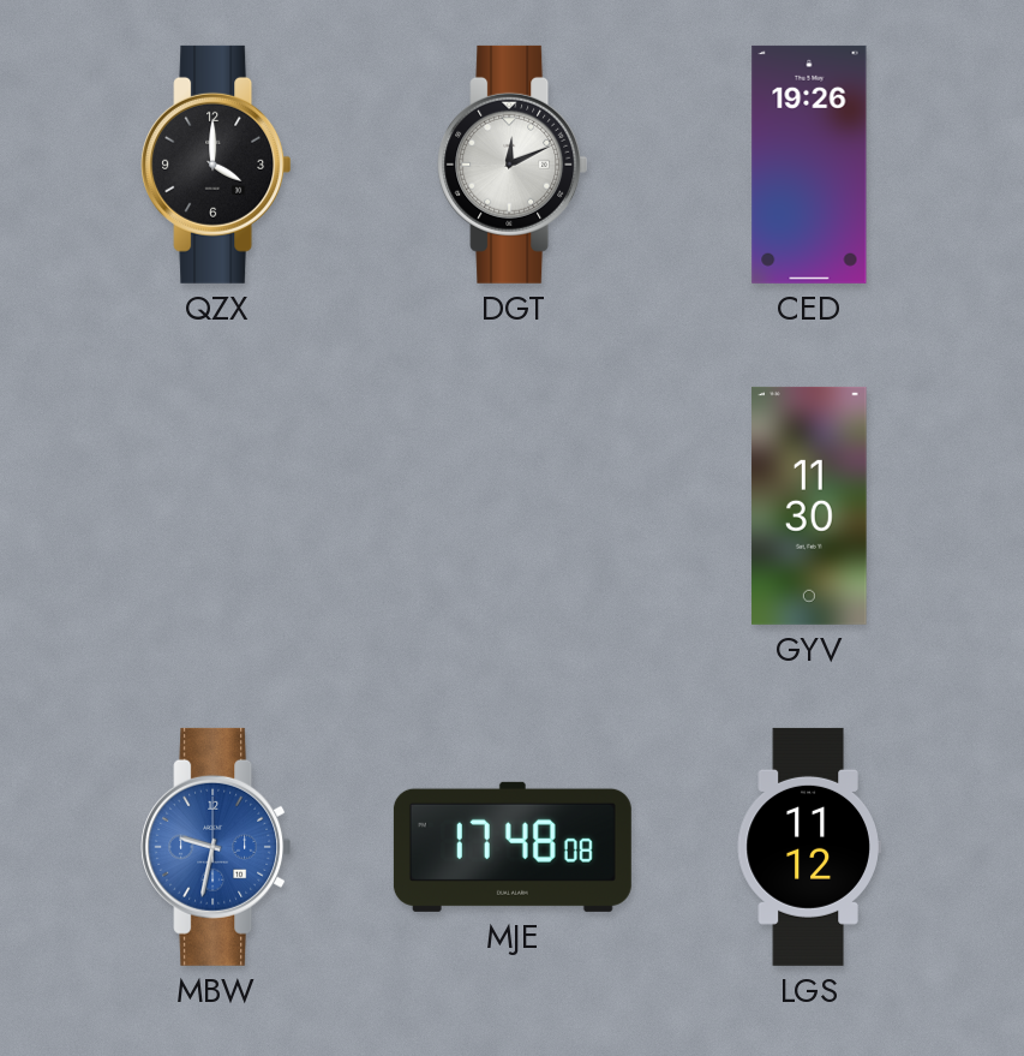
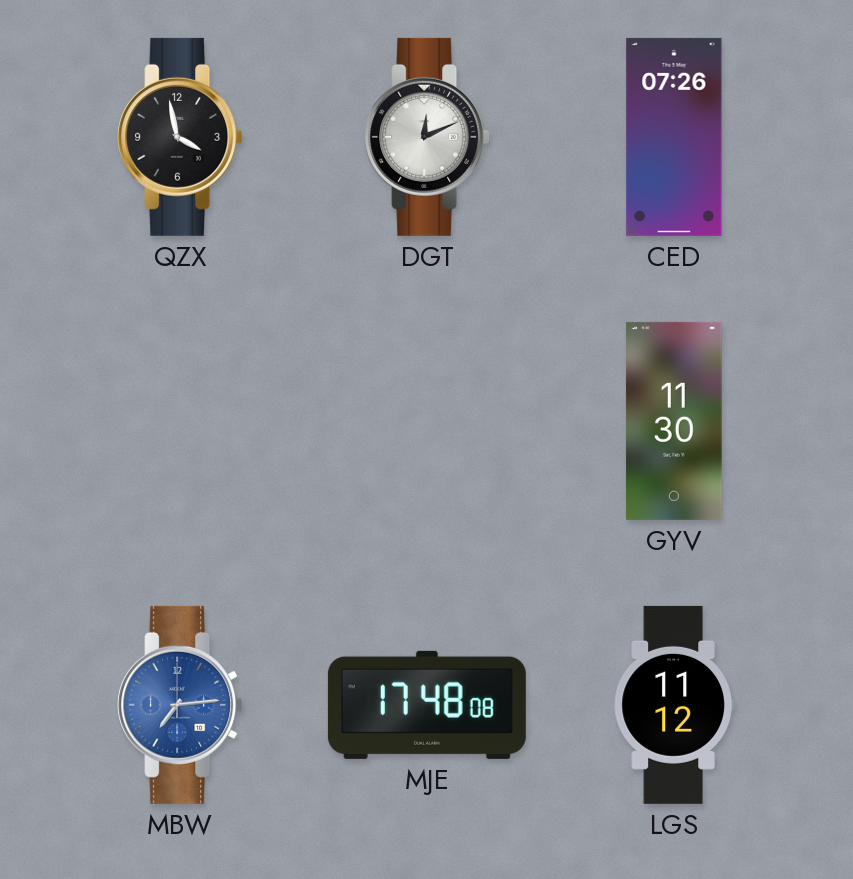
QZX: 4:00 -> 3:58
CED: 19:26 -> 07:26
MBW: 9:32 -> 7:14
